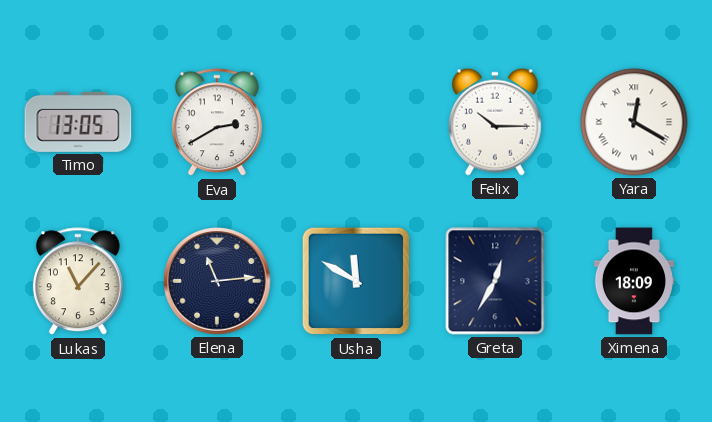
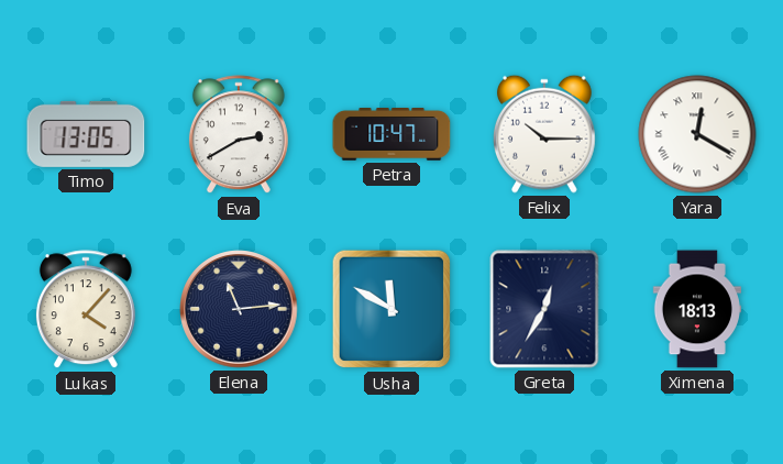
Petra: none -> 10:47
Lukas: 11:07 -> 4:07
Ximena: 18:09 -> 18:13
